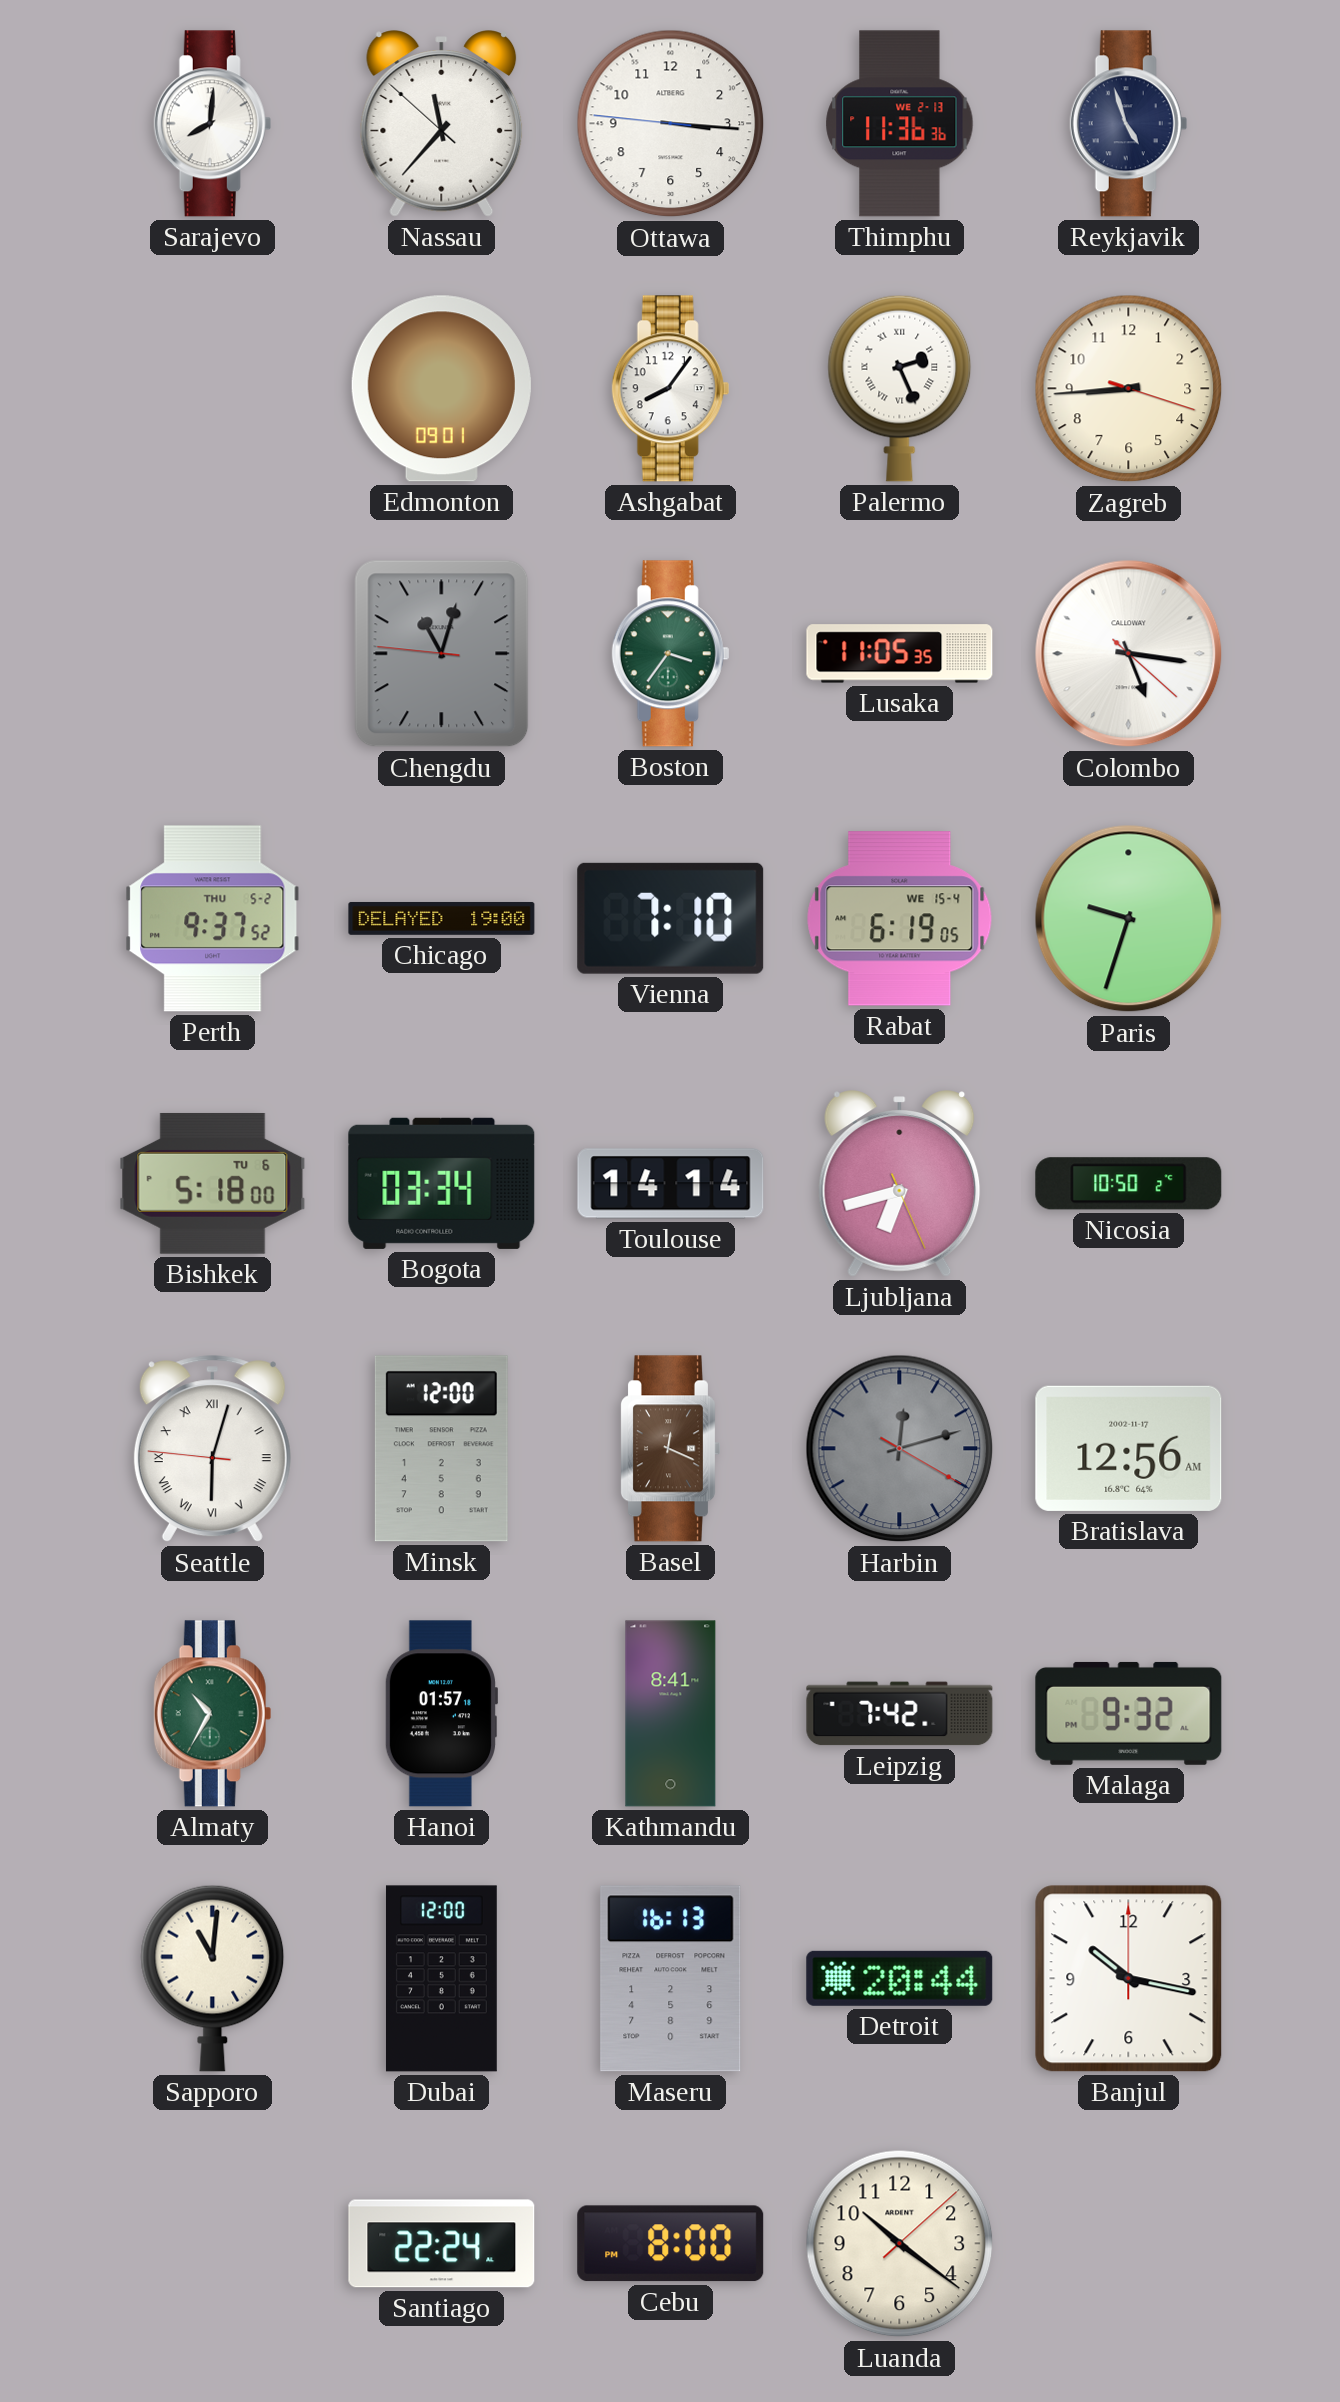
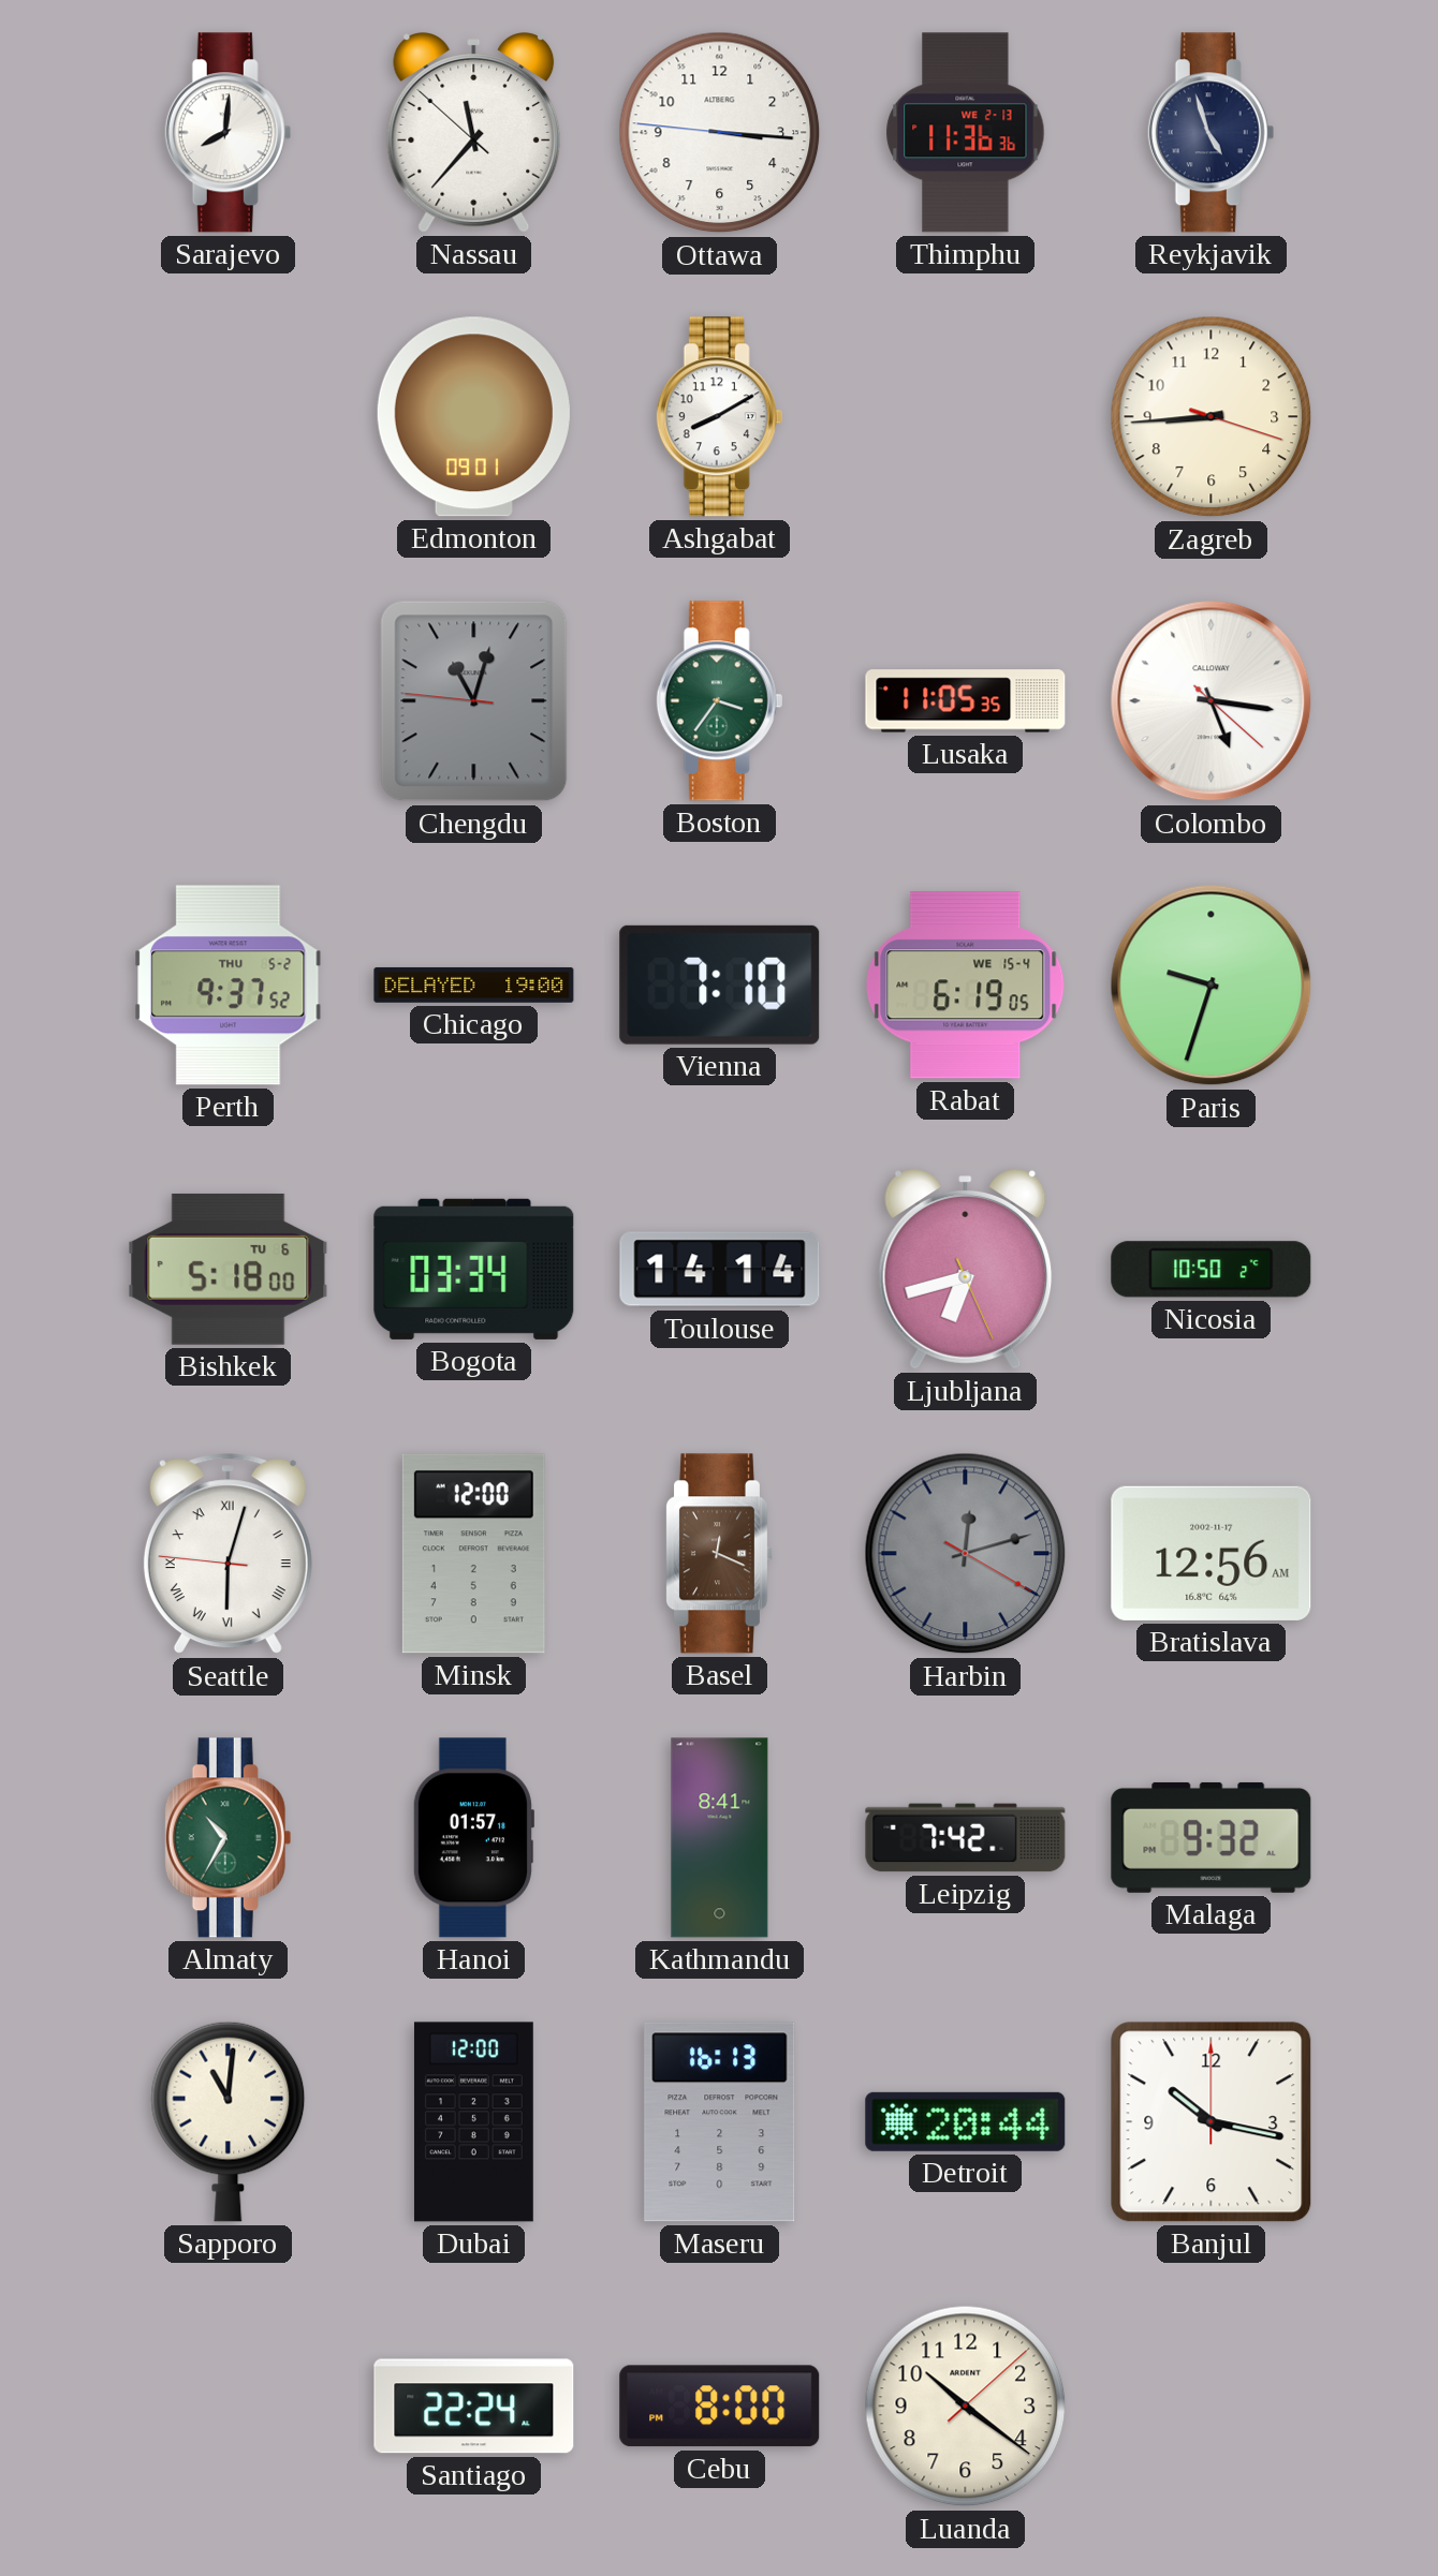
Ashgabat: 8:06 -> 8:10
Palermo: 2:26 -> none
